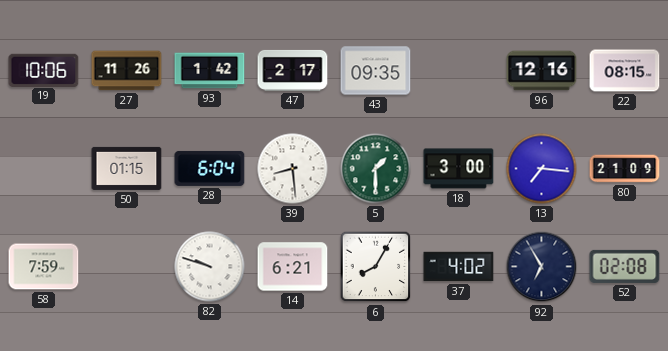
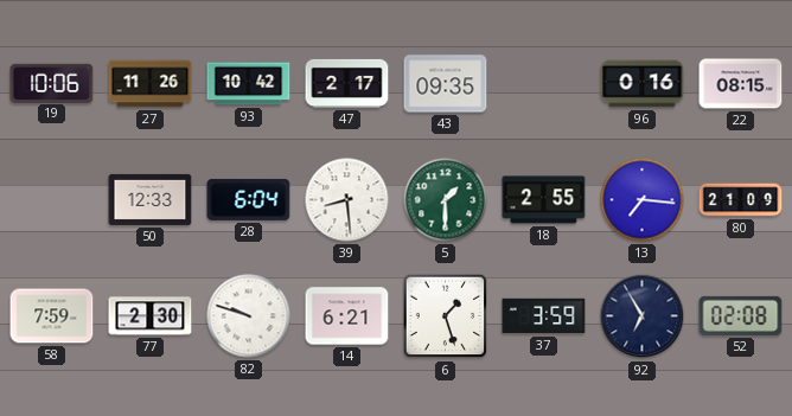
93: 1:42 -> 10:42
96: 12:16 -> 0:16
50: 01:15 -> 12:33
18: 3:00 -> 2:55
77: none -> 2:30
6: 8:05 -> 1:27
37: 4:02 -> 3:59
